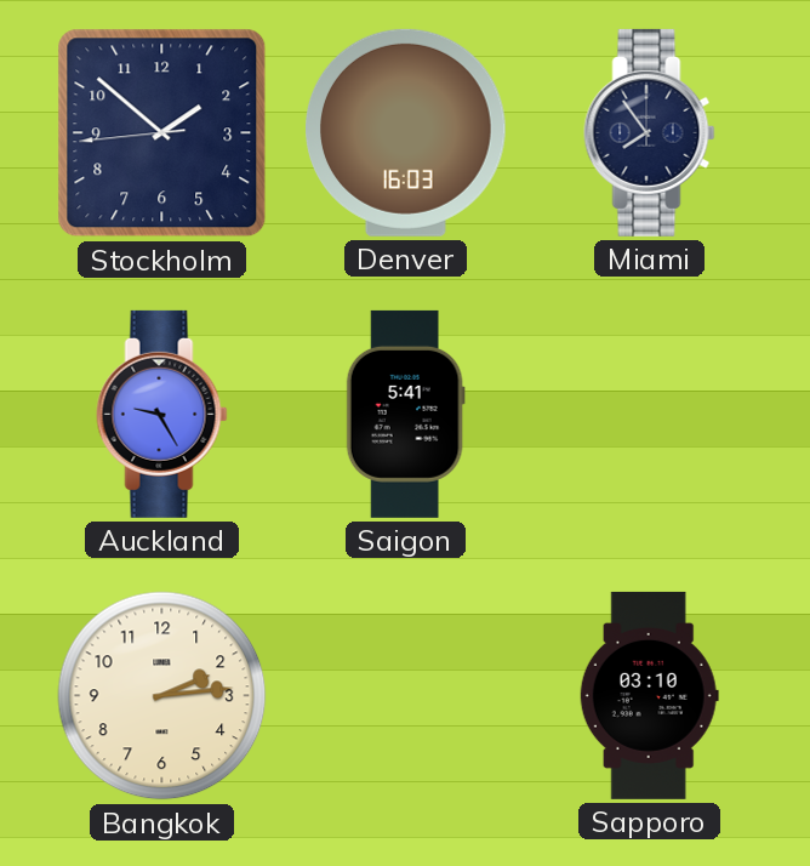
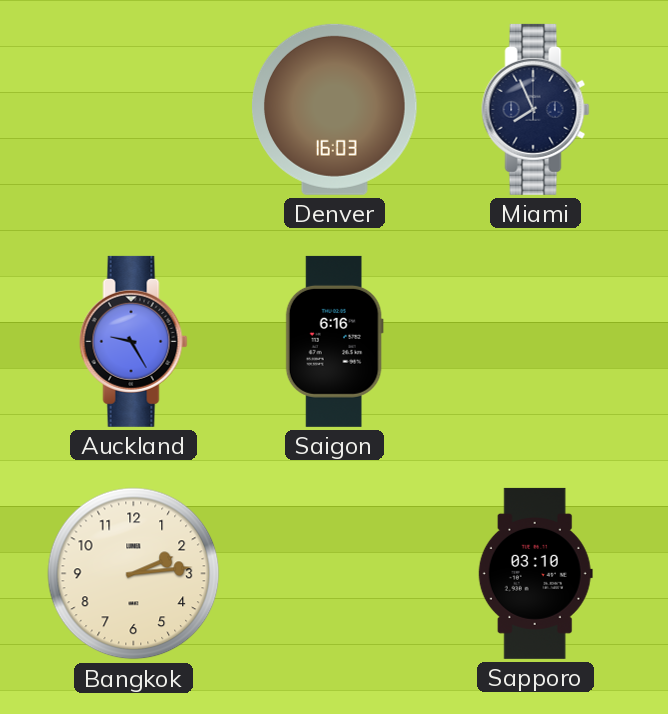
Stockholm: 1:51 -> none
Miami: 7:54 -> 7:56
Saigon: 5:41 -> 6:16
